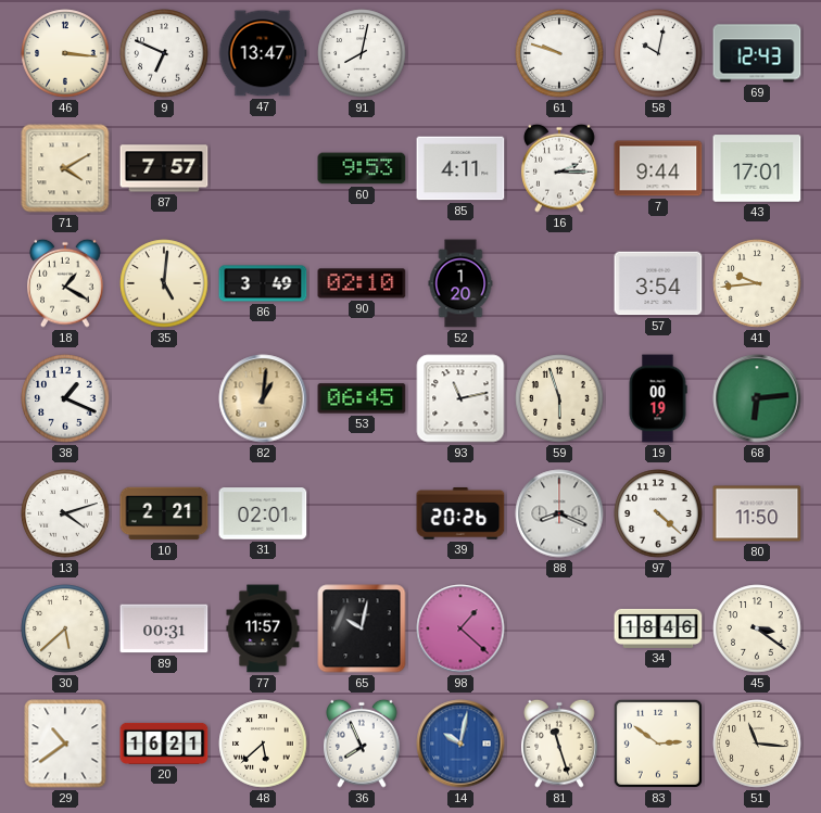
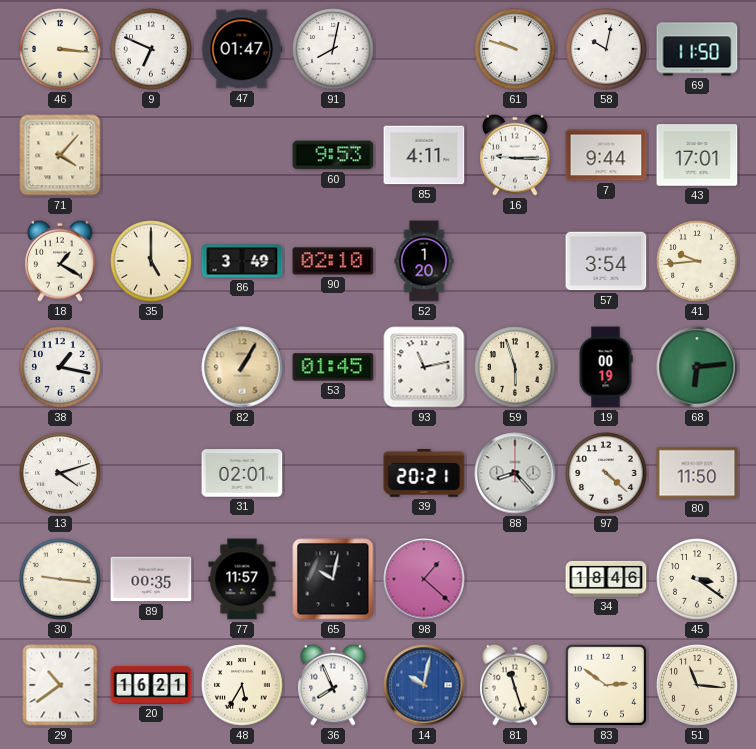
47: 13:47 -> 01:47
69: 12:43 -> 11:50
71: 4:10 -> 4:07
87: 7:57 -> none
16: 2:15 -> 9:15
35: 5:01 -> 5:00
38: 1:19 -> 1:17
82: 1:01 -> 1:05
53: 06:45 -> 01:45
10: 2:21 -> none
39: 20:26 -> 20:21
88: 8:19 -> 8:23
30: 5:38 -> 9:16
89: 00:31 -> 00:35
48: 5:38 -> 5:35
